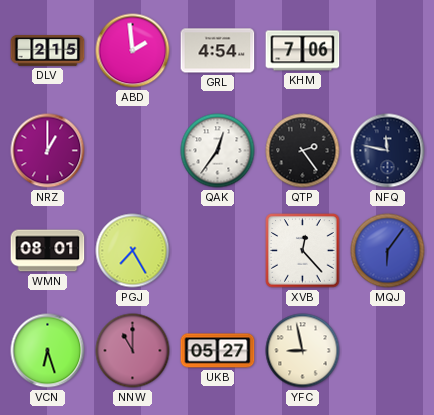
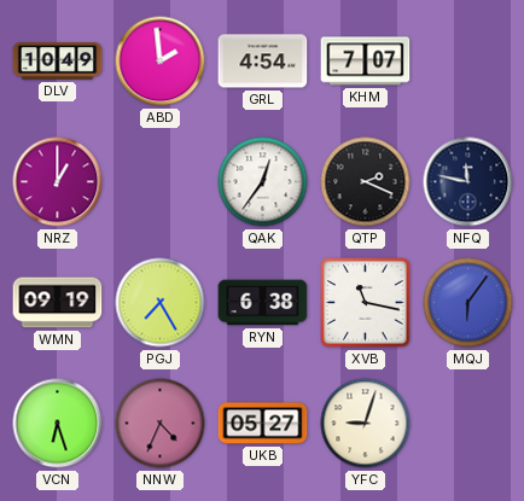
DLV: 2:15 -> 10:49
KHM: 7:06 -> 7:07
QTP: 2:24 -> 2:19
WMN: 08:01 -> 09:19
RYN: none -> 6:38
XVB: 12:23 -> 11:17
NNW: 11:00 -> 4:34
YFC: 8:58 -> 9:03
